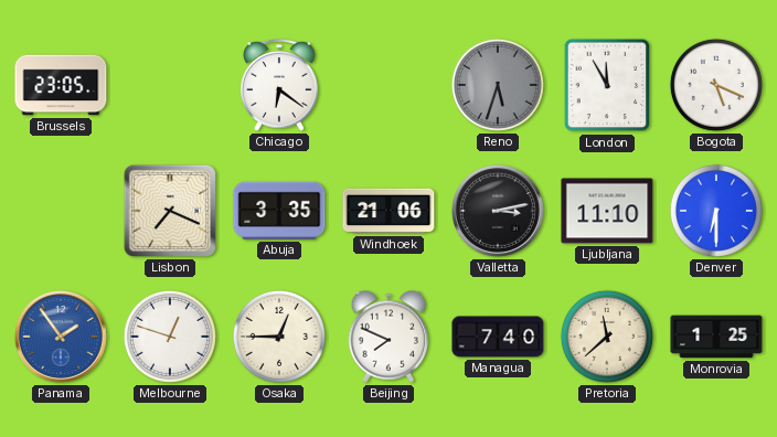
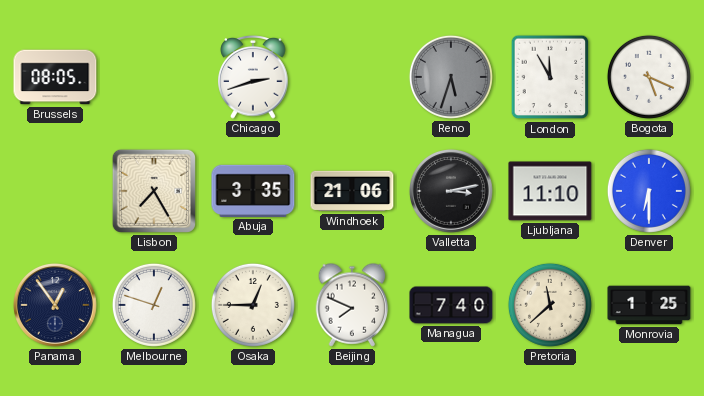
Brussels: 23:05 -> 08:05
Chicago: 6:21 -> 2:42
Lisbon: 7:19 -> 7:25
Panama: 1:54 -> 12:54
Panama dial: blue -> navy
